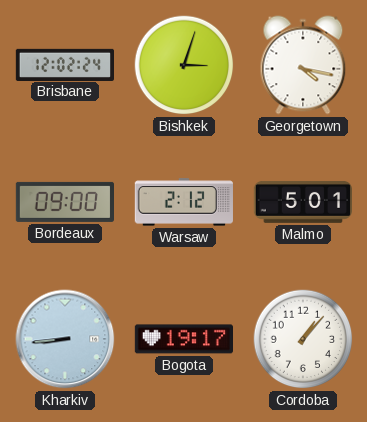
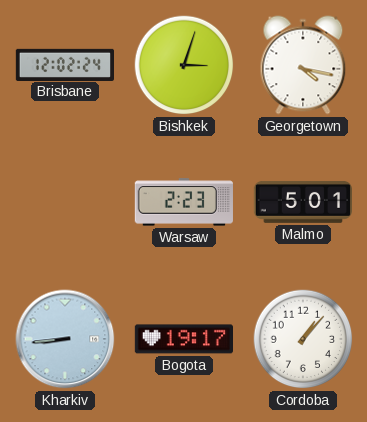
Bordeaux: 09:00 -> none
Warsaw: 2:12 -> 2:23
